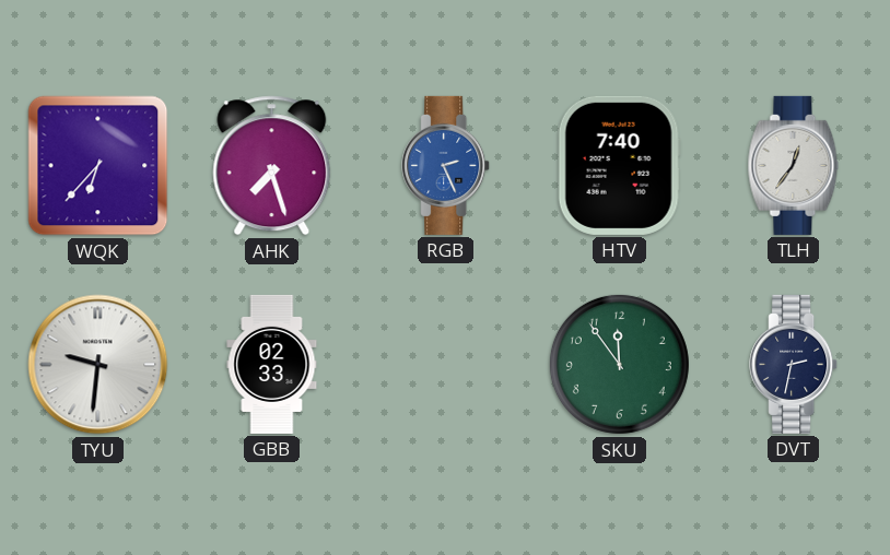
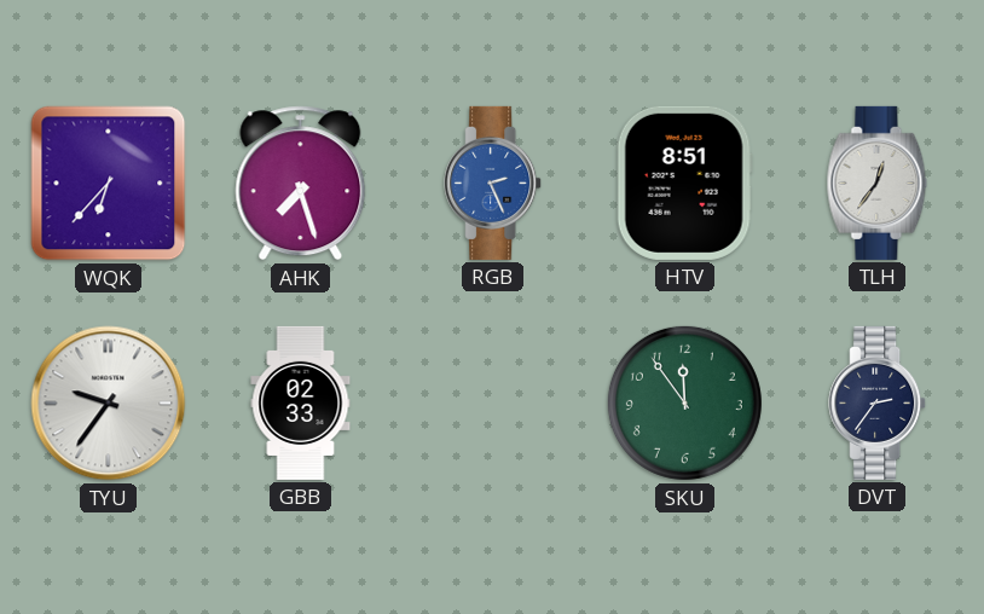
HTV: 7:40 -> 8:51
TYU: 9:31 -> 9:36
DVT: 2:32 -> 2:36
